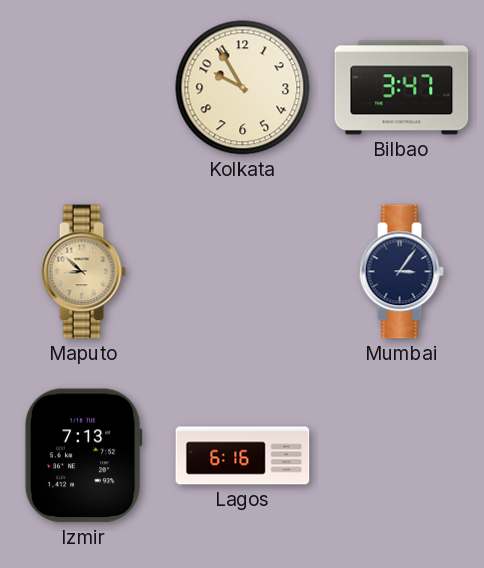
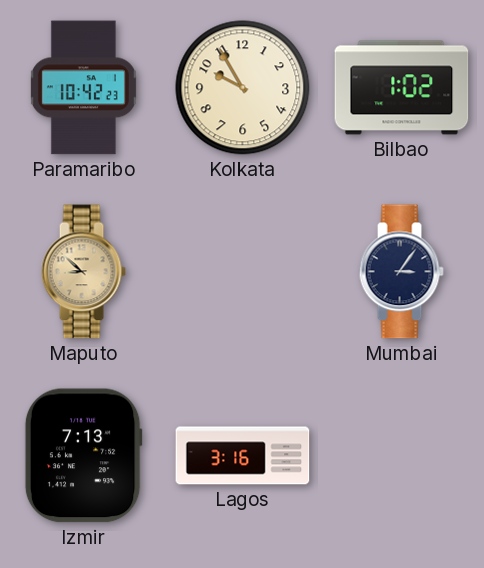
Paramaribo: none -> 10:42
Bilbao: 3:47 -> 1:02
Lagos: 6:16 -> 3:16
